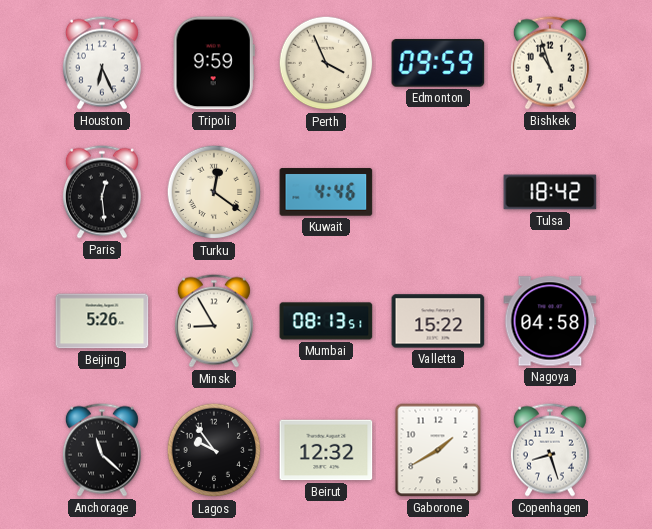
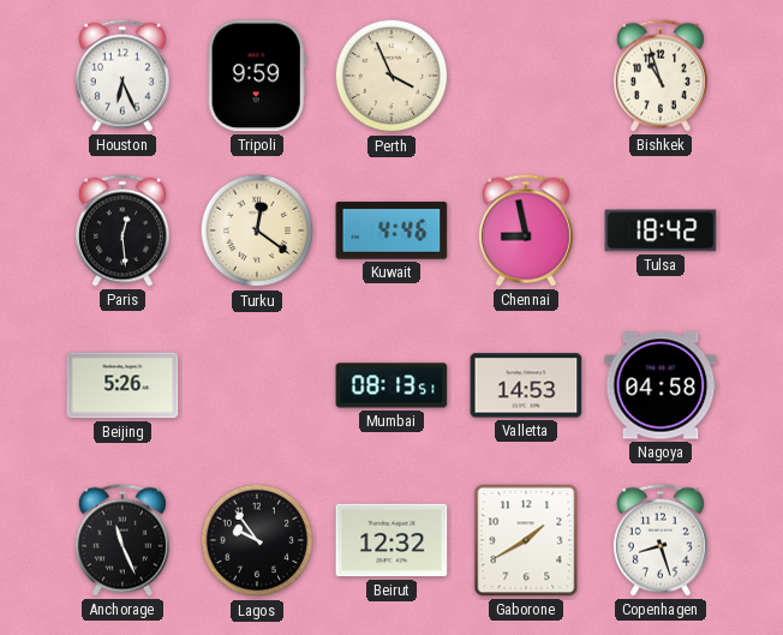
Edmonton: 09:59 -> none
Chennai: none -> 8:58
Minsk: 8:55 -> none
Valletta: 15:22 -> 14:53
Anchorage: 11:22 -> 11:26
